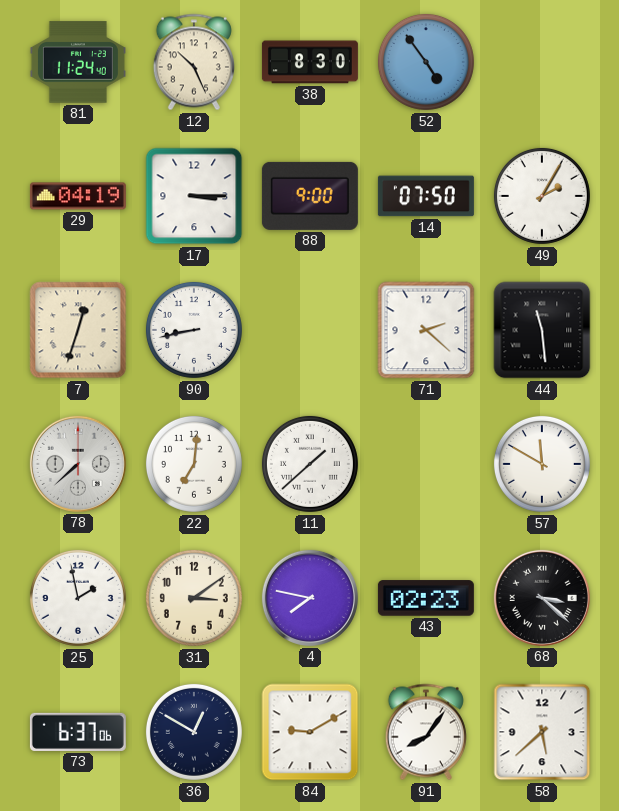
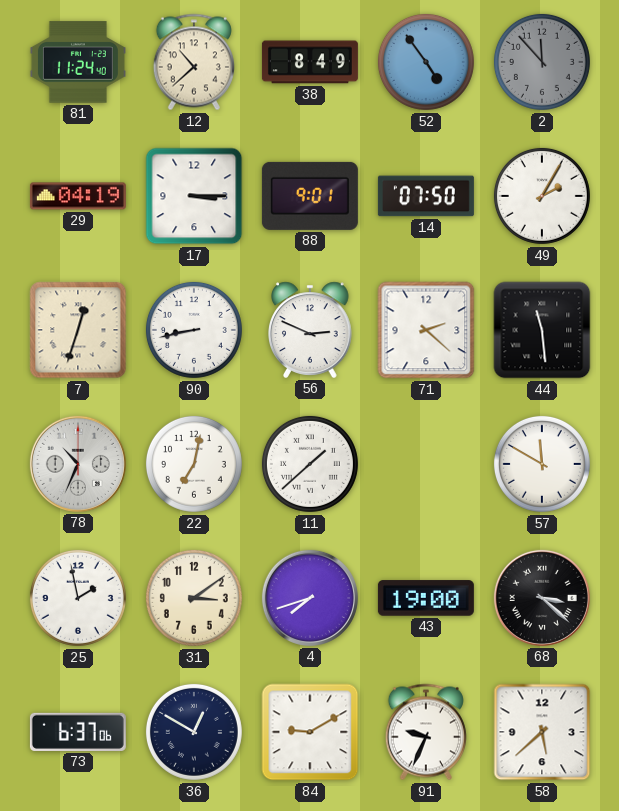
12: 10:26 -> 10:38
38: 8:30 -> 8:49
2: none -> 11:53
88: 9:00 -> 9:01
56: none -> 2:49
78: 7:38 -> 10:34
22: 7:01 -> 7:02
4: 7:47 -> 7:42
43: 02:23 -> 19:00
91: 8:06 -> 9:34
